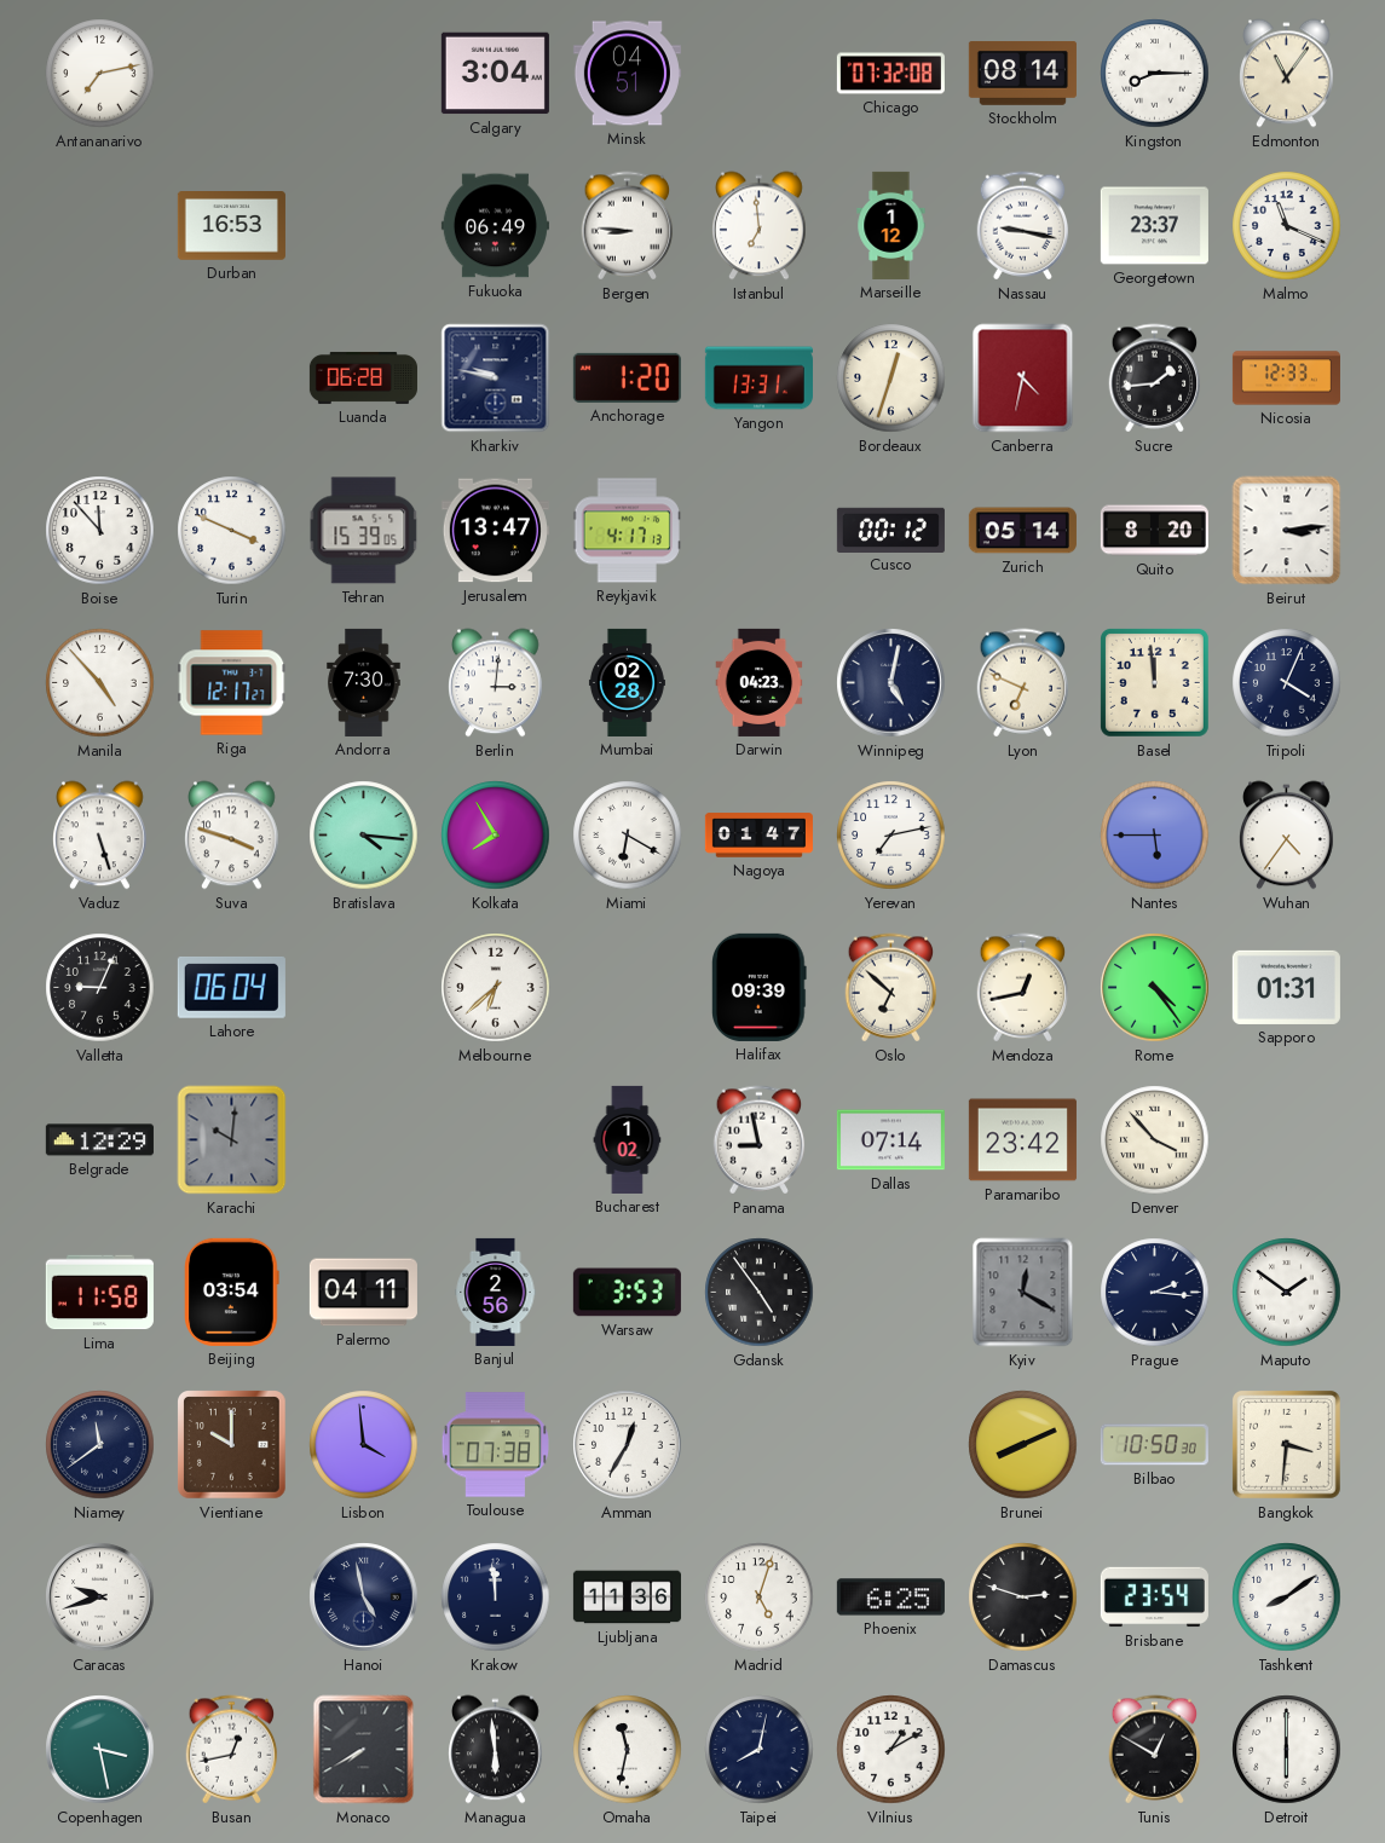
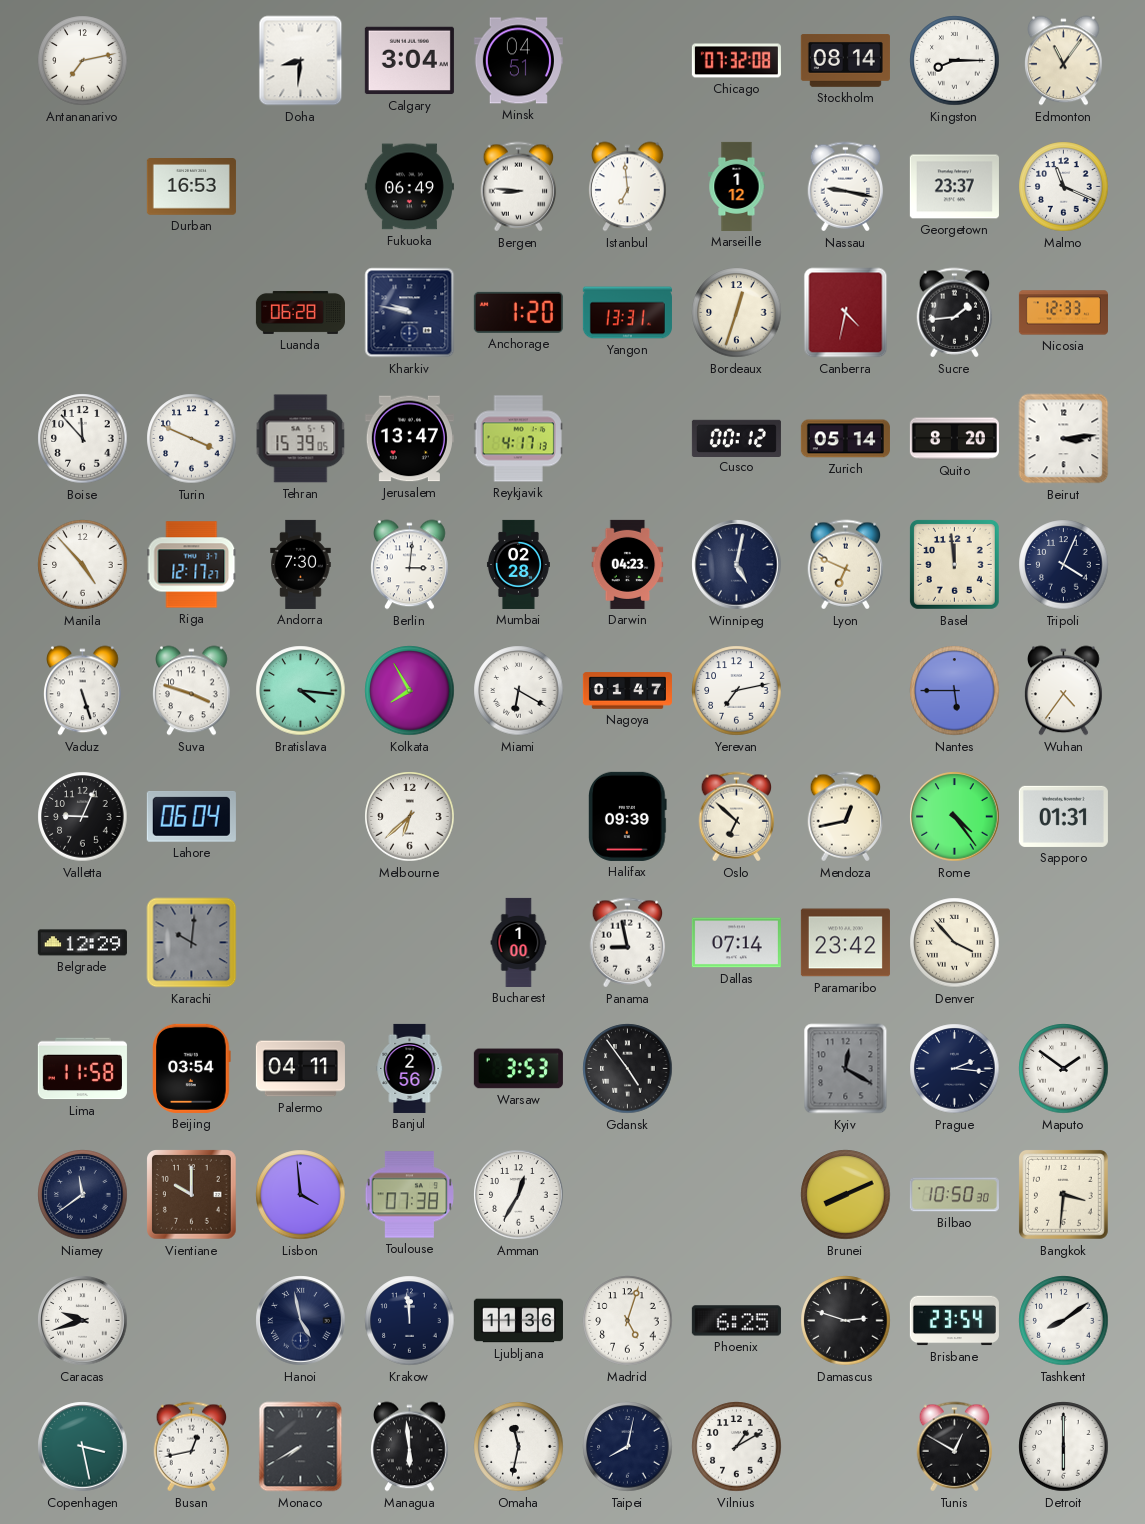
Doha: none -> 8:31
Bucharest: 1:02 -> 1:00
